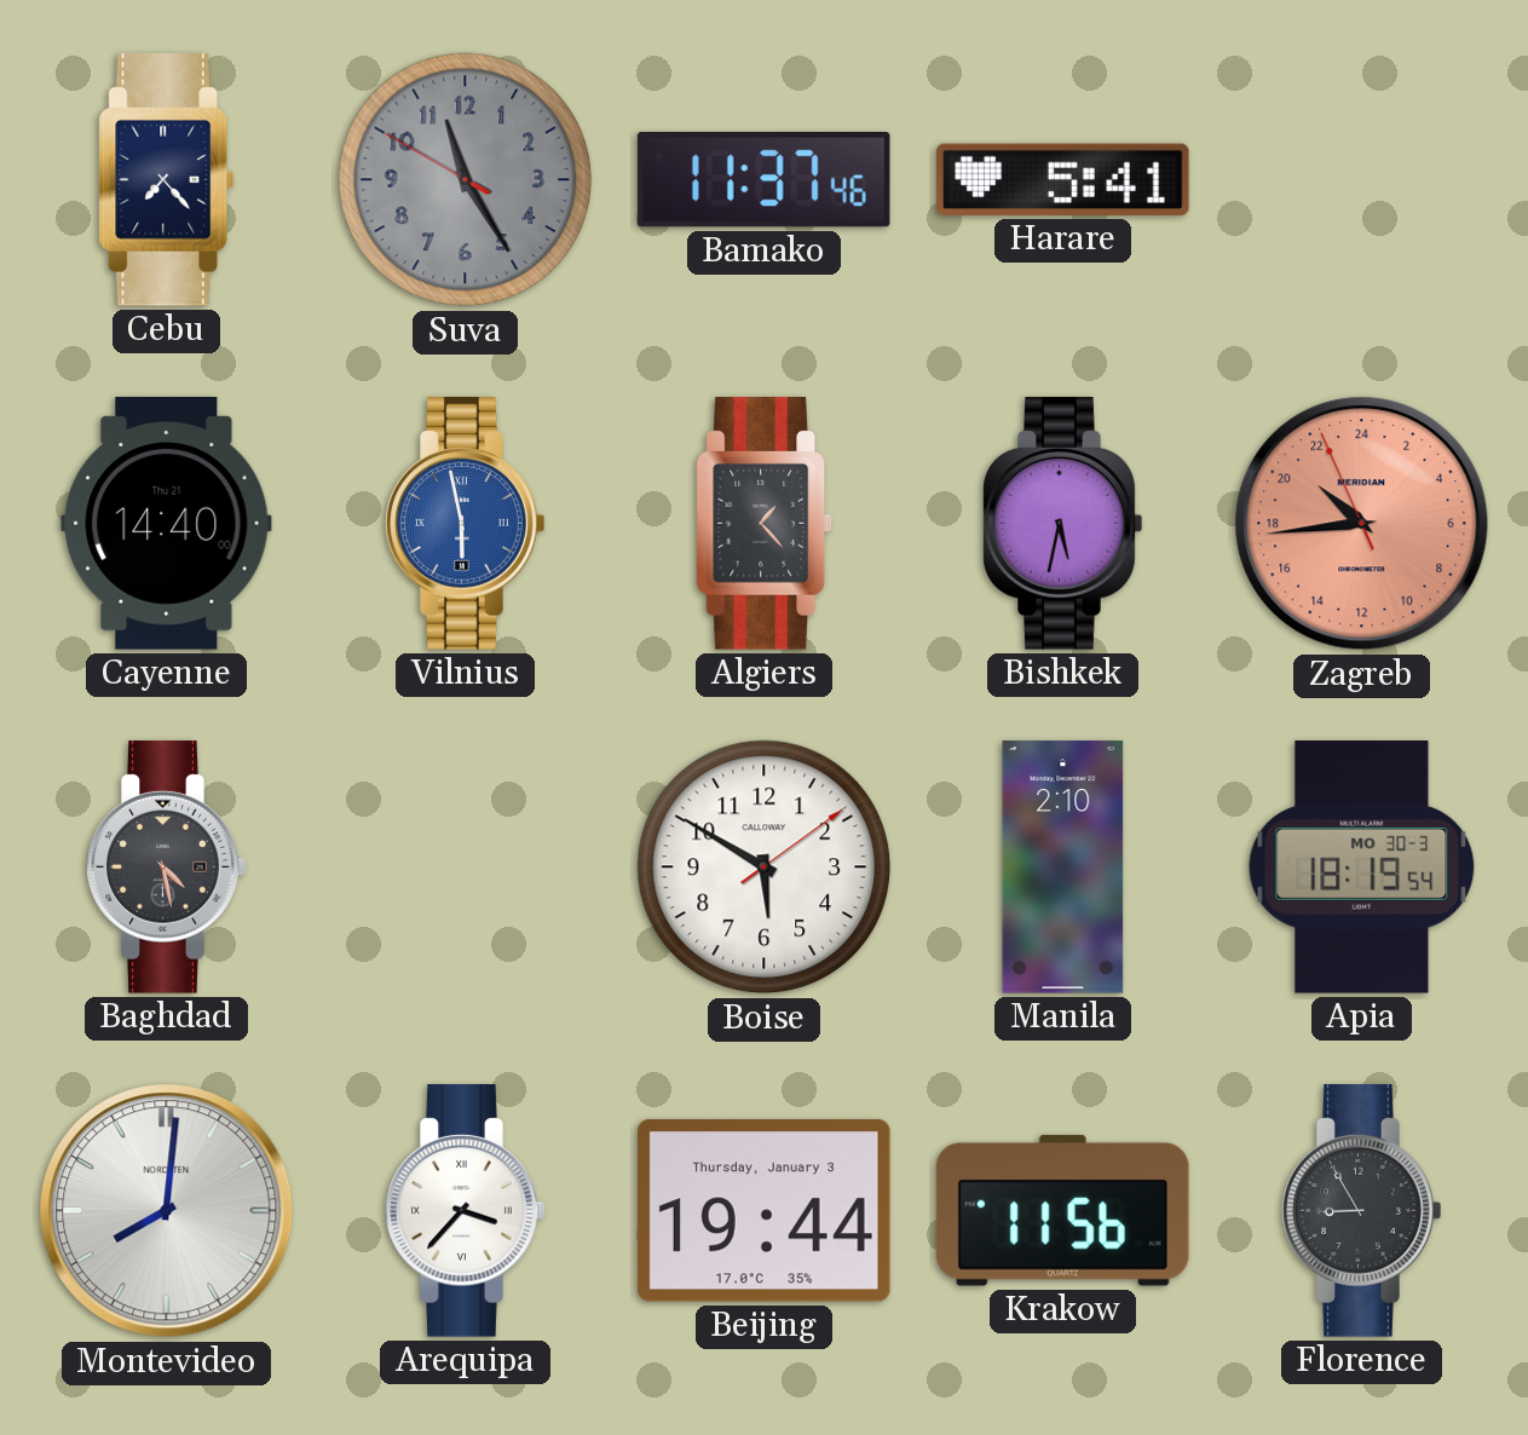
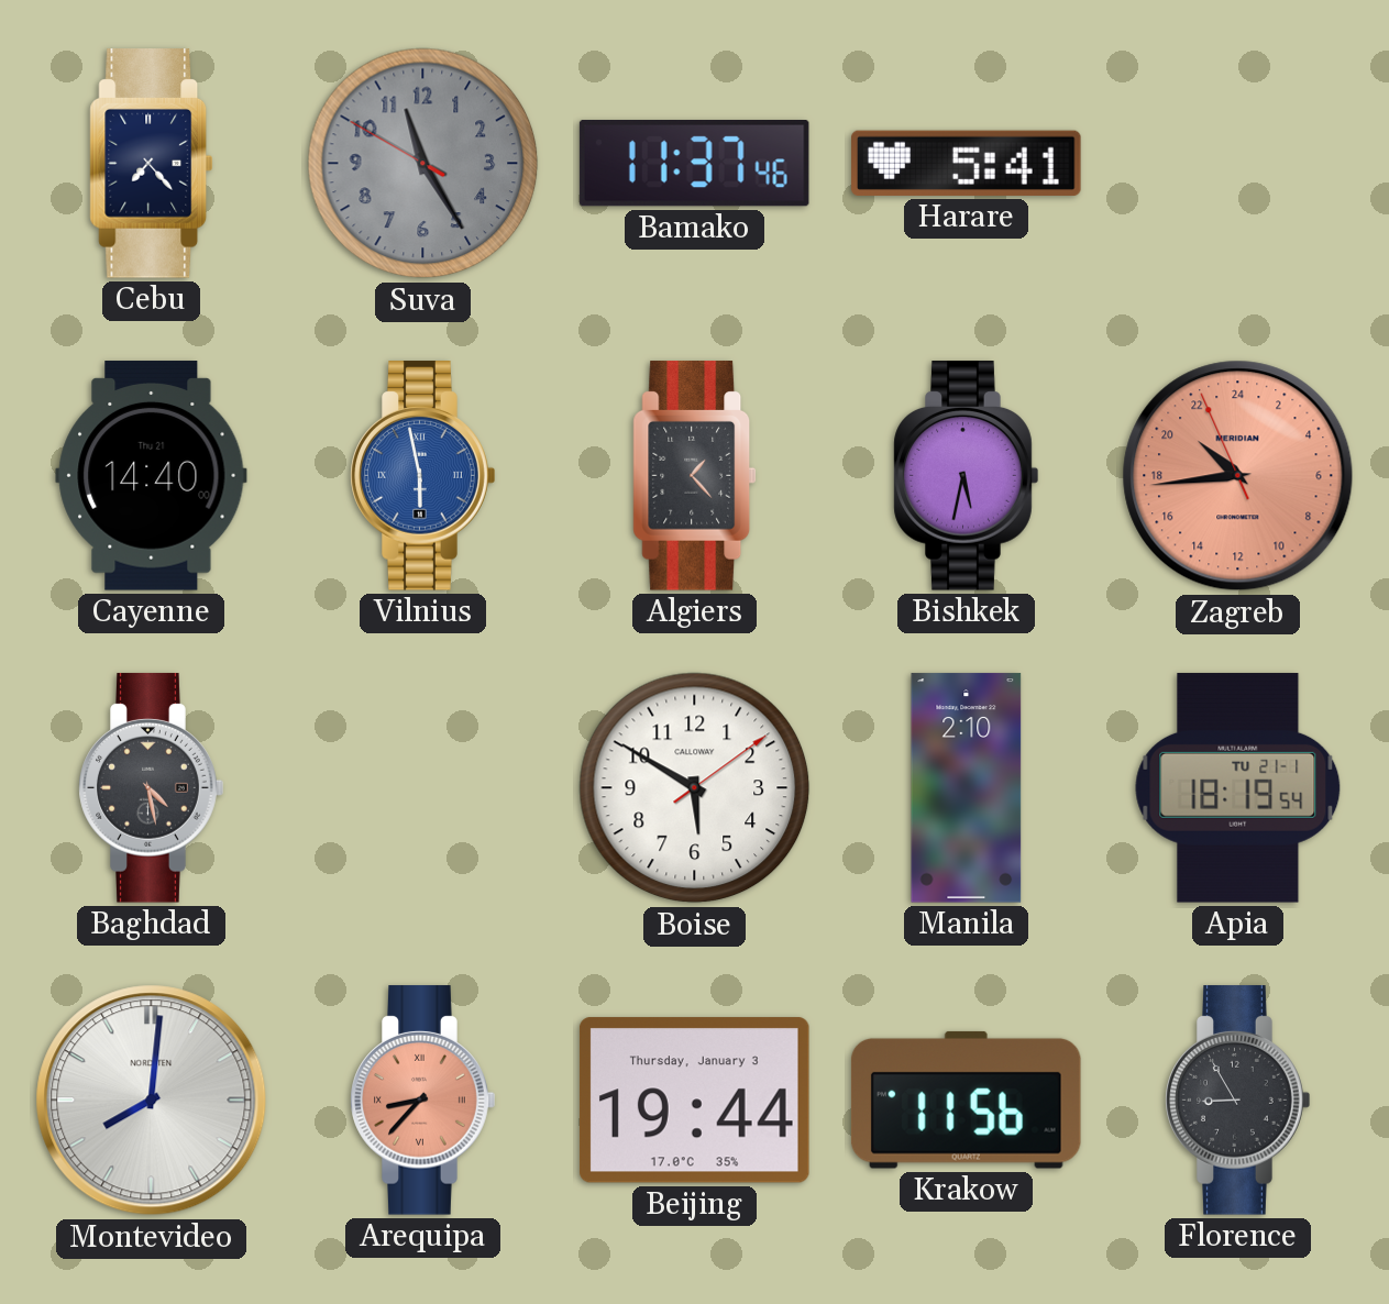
Apia date: MO 30-3 -> TU 21-1
Arequipa: 3:37 -> 8:37
Arequipa dial: white -> salmon
